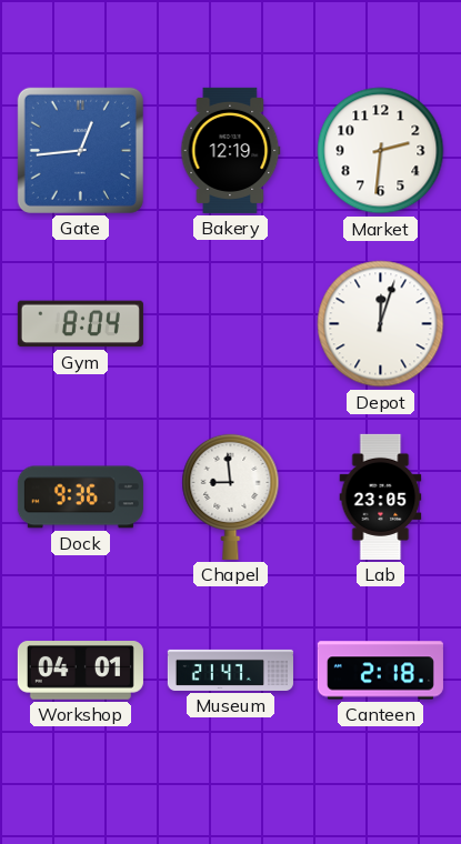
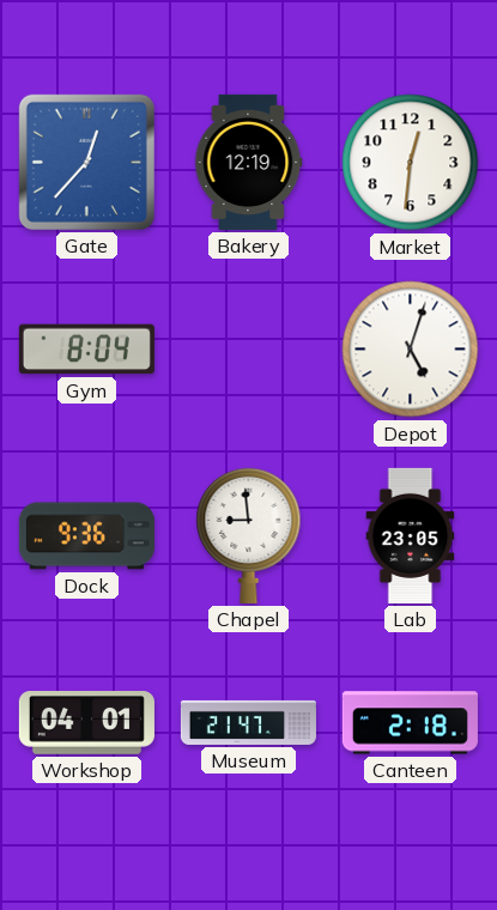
Gate: 12:44 -> 12:37
Market: 2:31 -> 12:31
Depot: 12:03 -> 5:03
